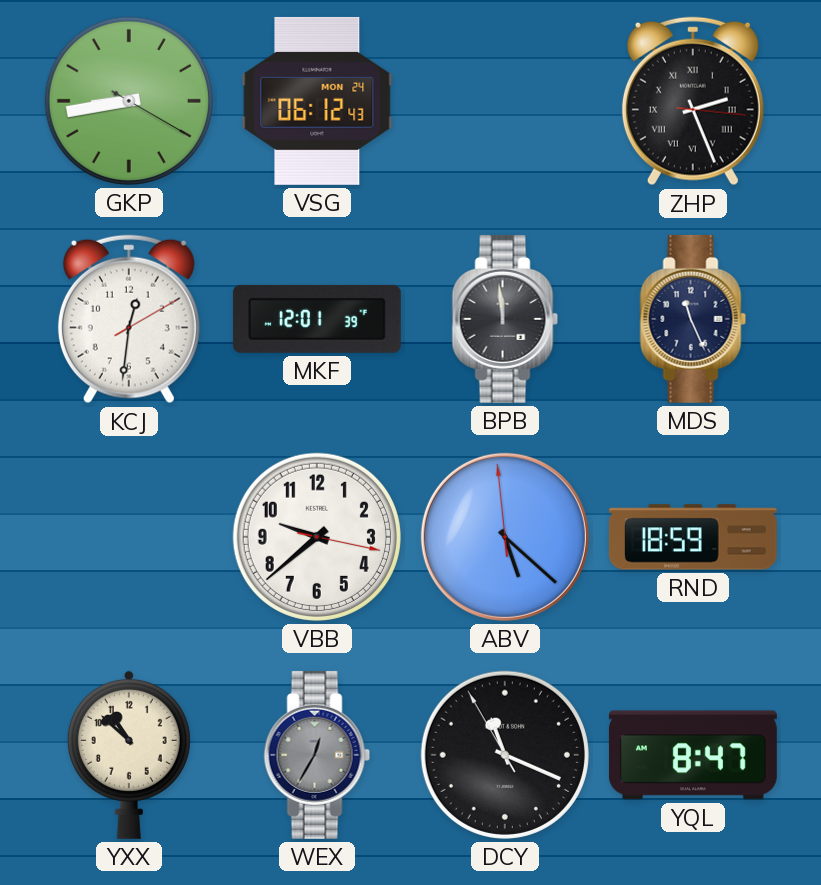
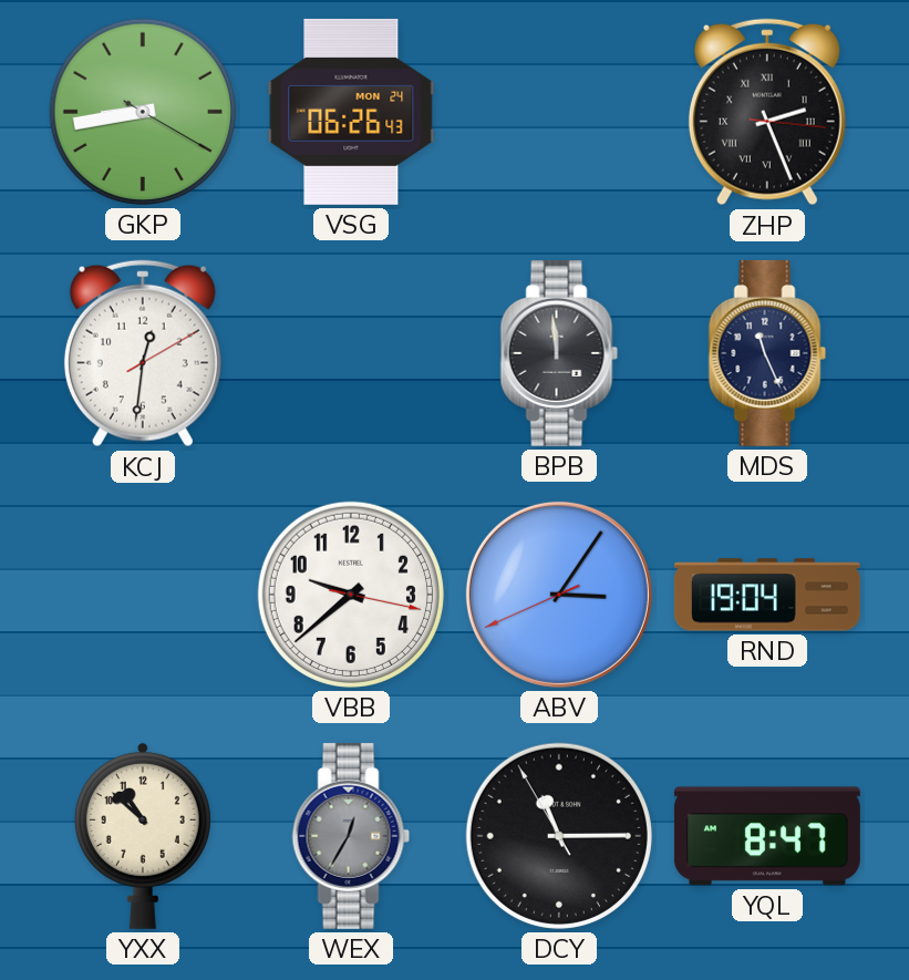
VSG: 06:12 -> 06:26
MKF: 12:01 -> none
ABV: 5:21 -> 3:05
RND: 18:59 -> 19:04
DCY: 11:18 -> 11:14
